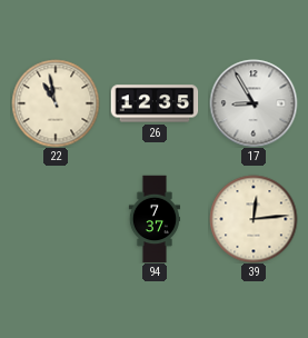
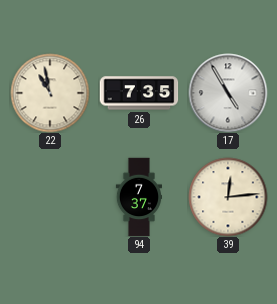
26: 12:35 -> 7:35
17: 8:55 -> 4:55
